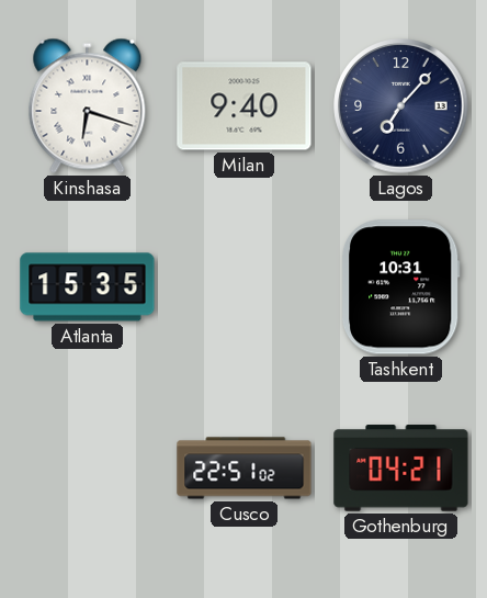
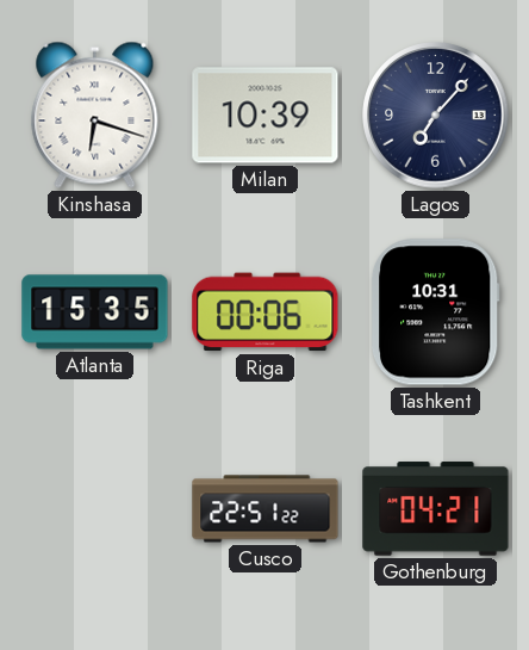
Milan: 9:40 -> 10:39
Riga: none -> 00:06
Cusco: 22:51:02 -> 22:51:22
